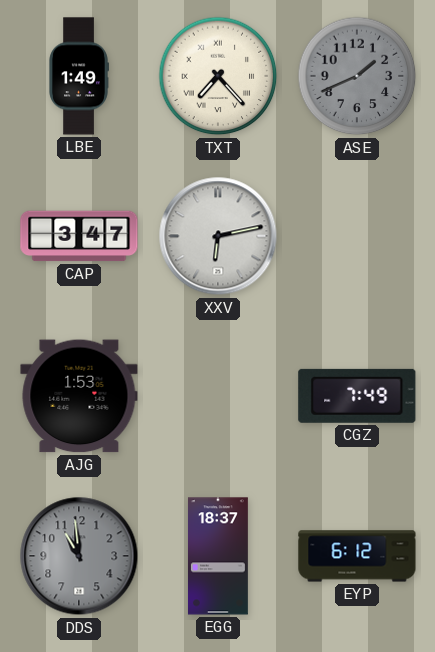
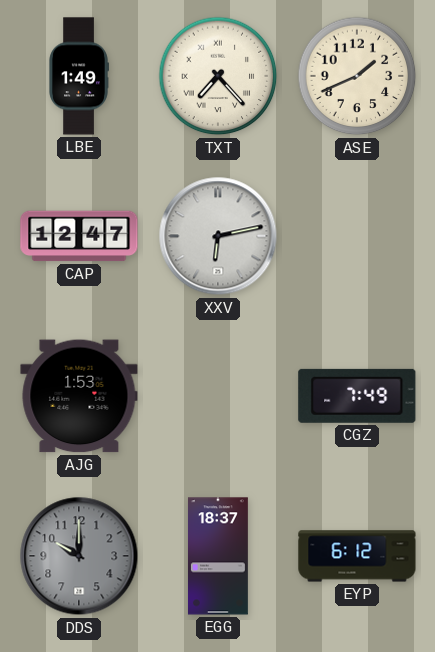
ASE dial: grey -> cream
CAP: 3:47 -> 12:47
DDS: 10:59 -> 10:00
